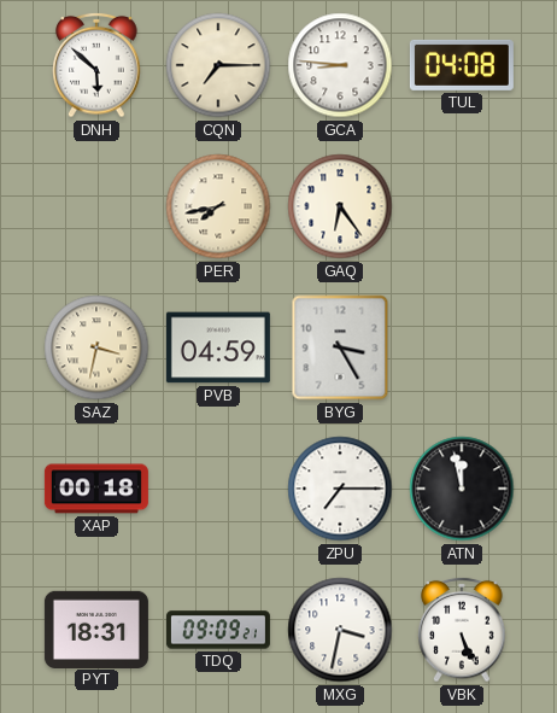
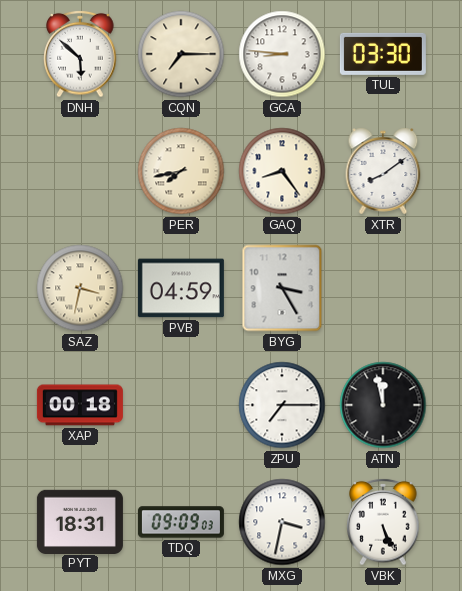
TUL: 04:08 -> 03:30
GAQ: 6:24 -> 8:24
XTR: none -> 8:09
TDQ: 09:09:21 -> 09:09:03
